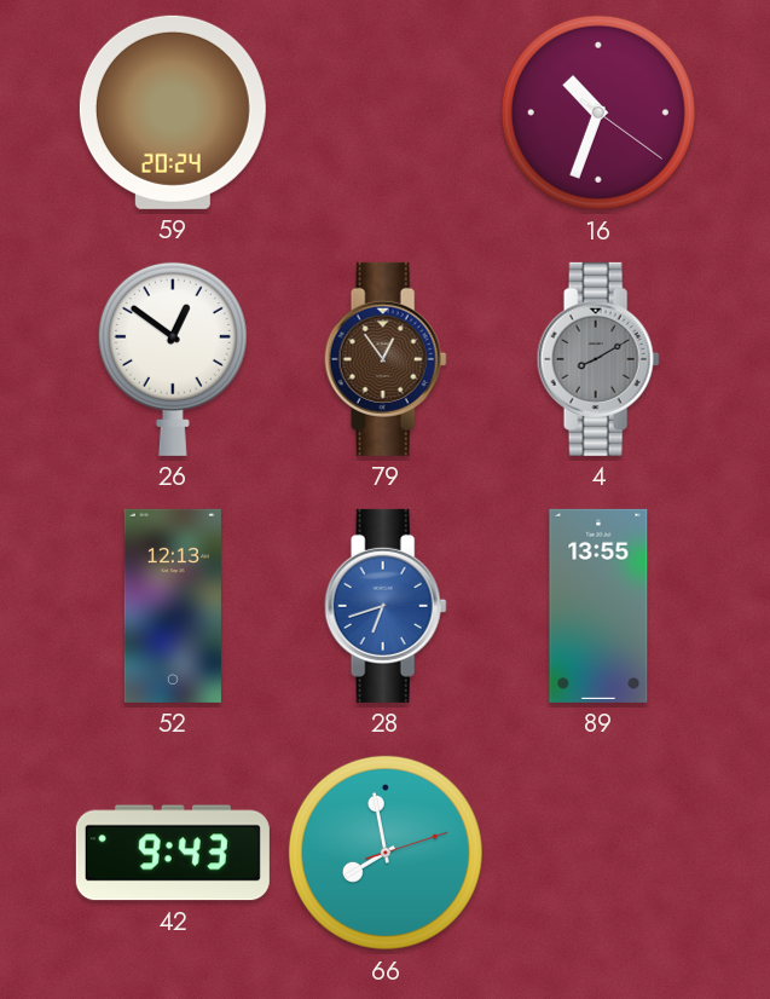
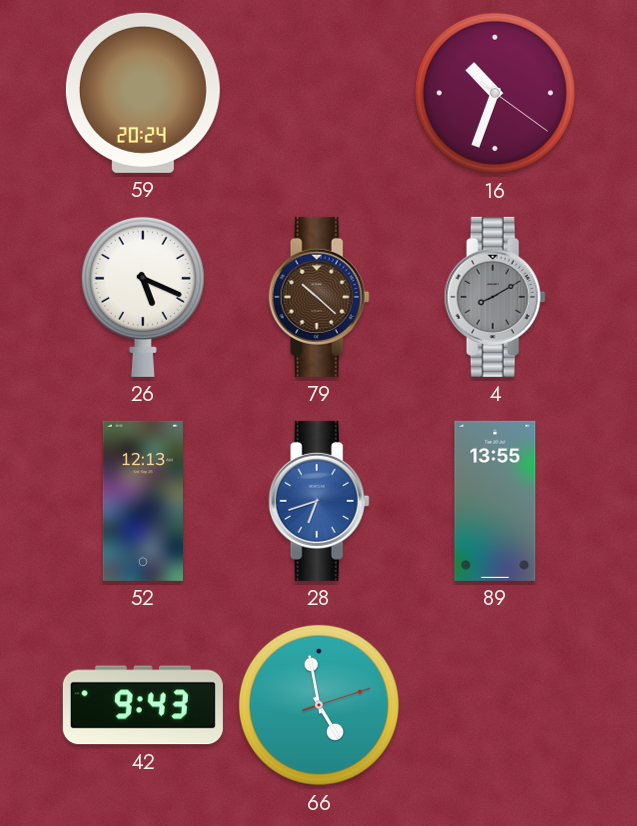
26: 12:51 -> 5:19
79: 12:54 -> 10:22
66: 7:58 -> 4:58
